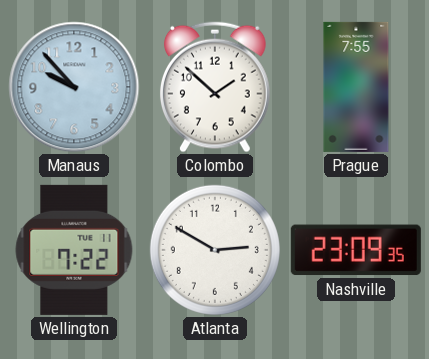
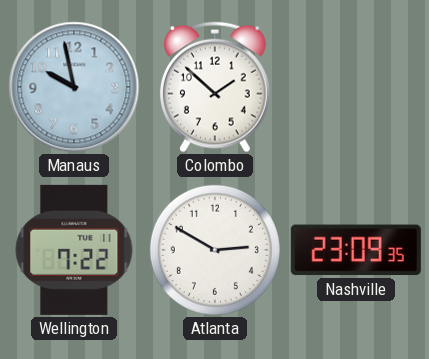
Manaus: 9:53 -> 9:58
Prague: 7:55 -> none
